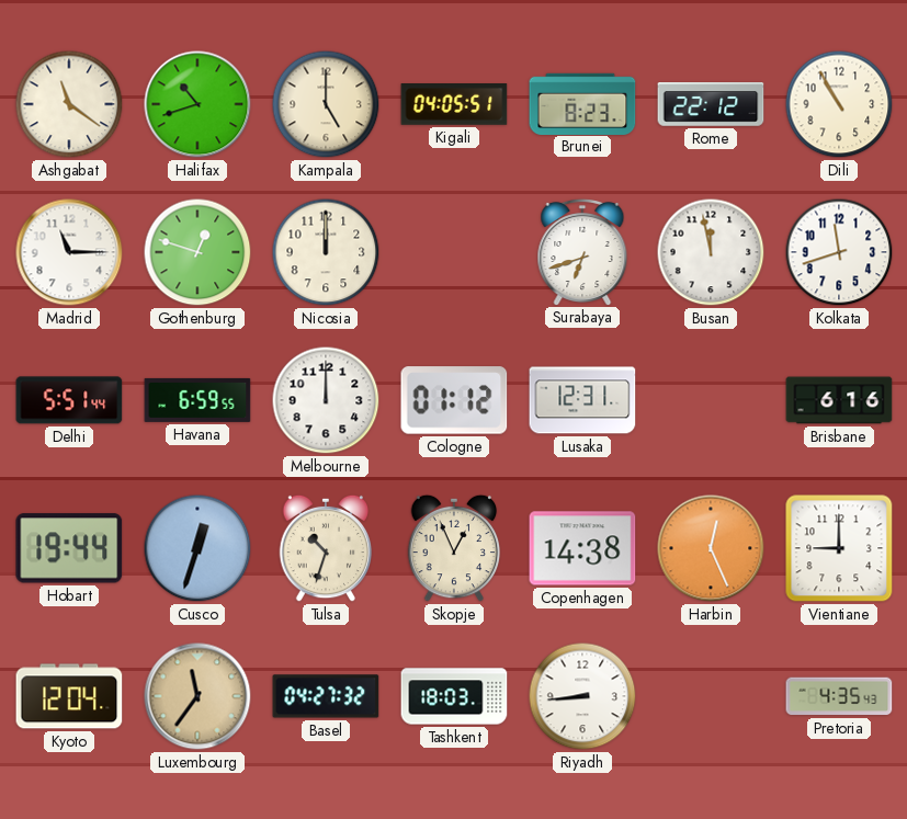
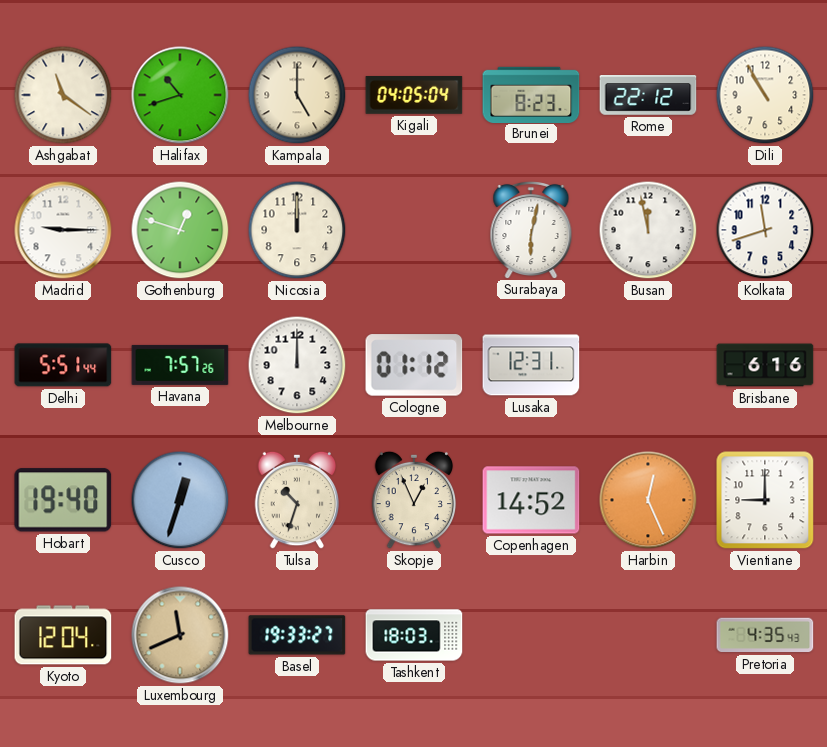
Kigali: 04:05:51 -> 04:05:04
Madrid: 11:15 -> 9:15
Surabaya: 6:42 -> 6:02
Havana: 6:59 -> 7:57
Hobart: 19:44 -> 19:40
Copenhagen: 14:38 -> 14:52
Luxembourg: 11:36 -> 11:41
Basel: 04:27 -> 19:33
Riyadh: 8:44 -> none
